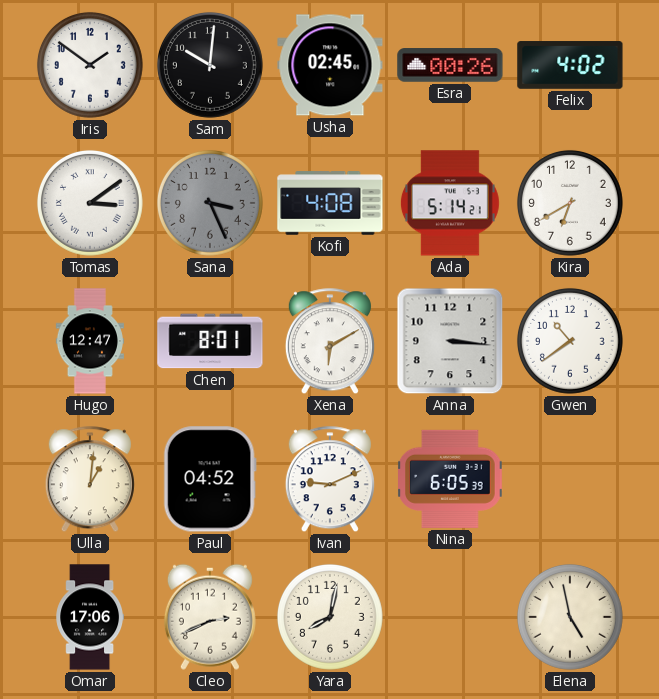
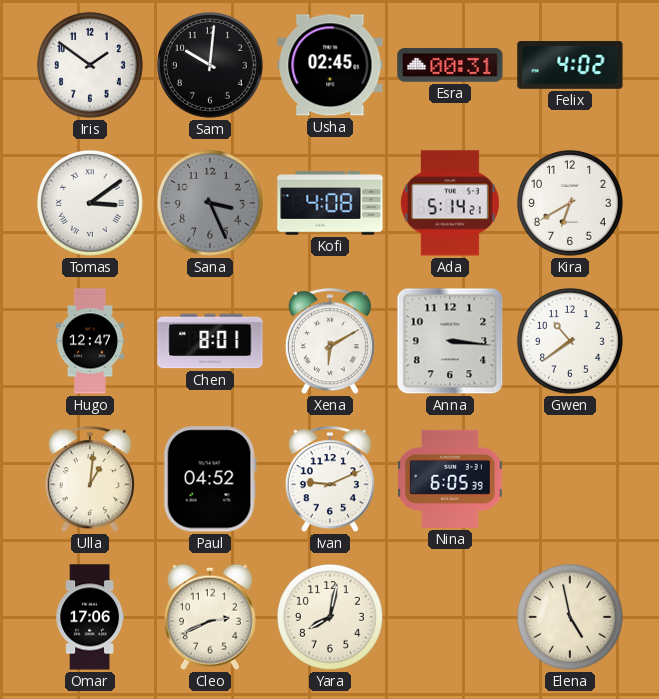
Esra: 00:26 -> 00:31
